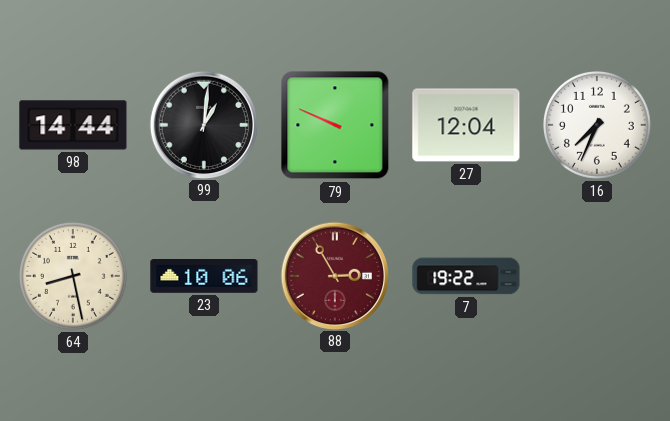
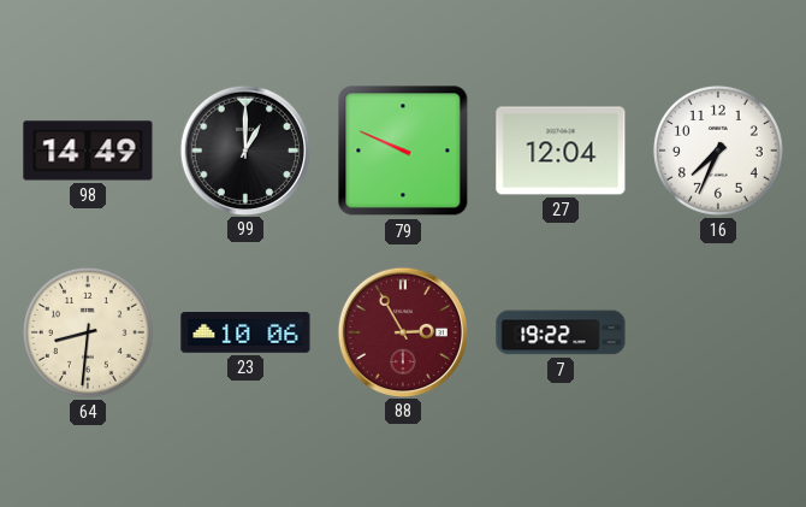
98: 14:44 -> 14:49
99: 1:01 -> 1:00
64: 8:28 -> 8:31
